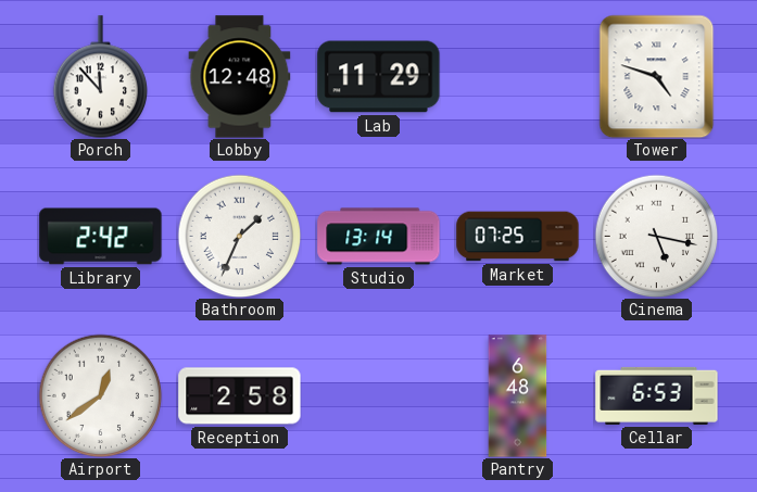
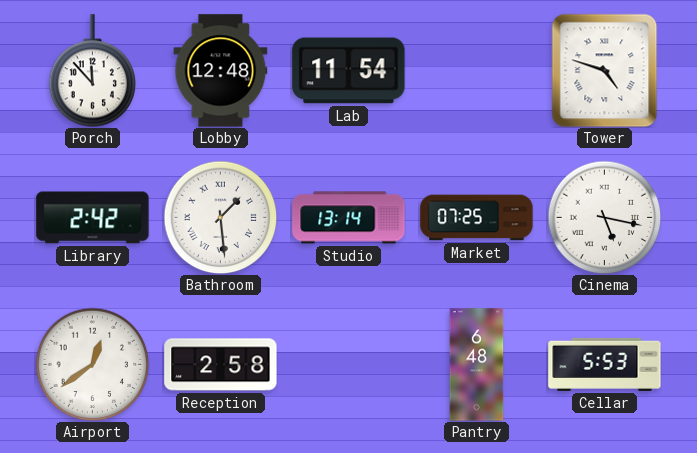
Lab: 11:29 -> 11:54
Bathroom: 1:34 -> 1:29
Cellar: 6:53 -> 5:53
